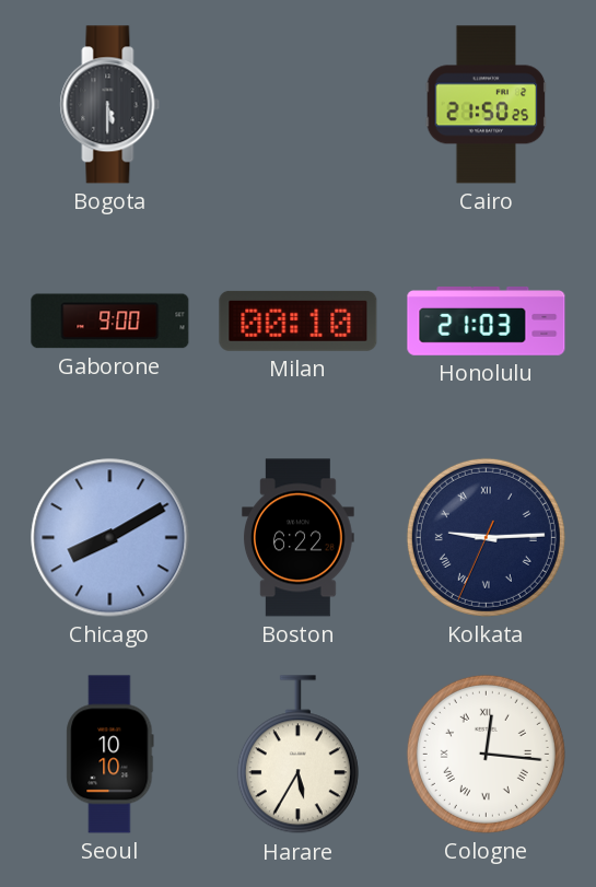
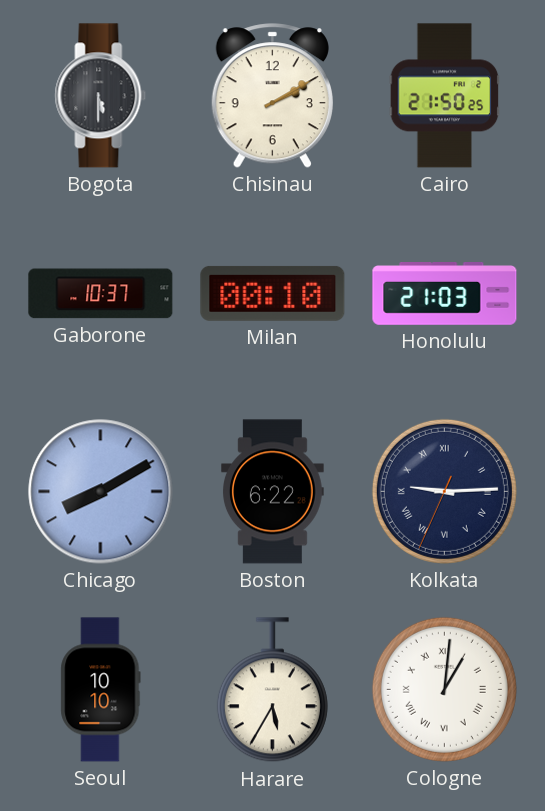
Chisinau: none -> 2:10
Gaborone: 9:00 -> 10:37
Cologne: 12:16 -> 1:01
